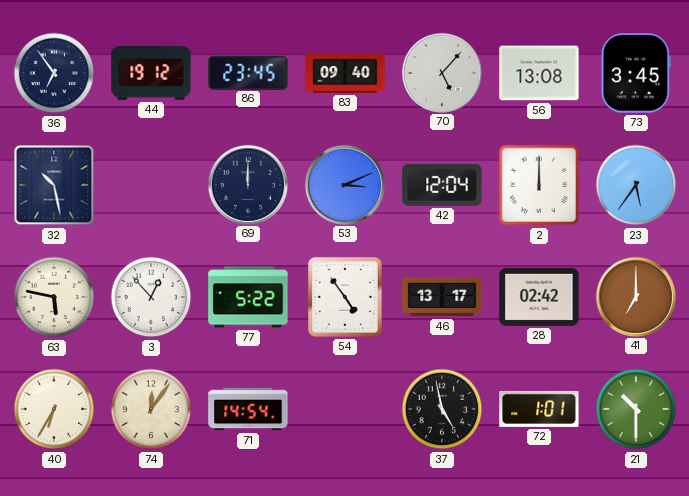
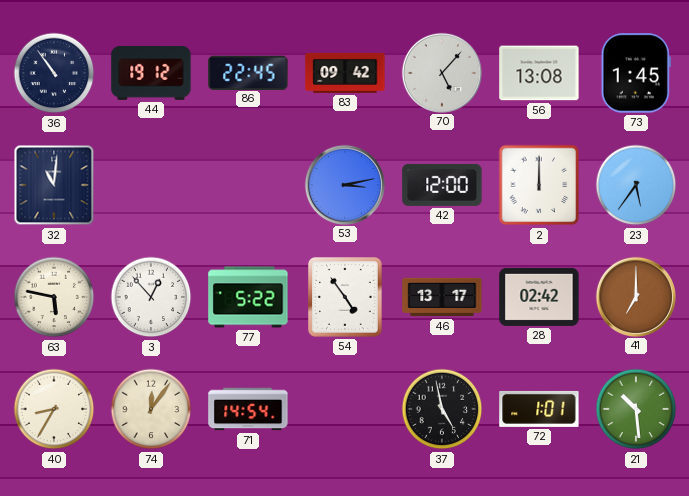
36: 6:54 -> 10:54
86: 23:45 -> 22:45
83: 09:40 -> 09:42
73: 3:45 -> 1:45
32: 10:28 -> 11:01
69: 12:00 -> none
53: 3:11 -> 3:13
42: 12:04 -> 12:00
40: 6:35 -> 8:35
21: 10:30 -> 10:29
